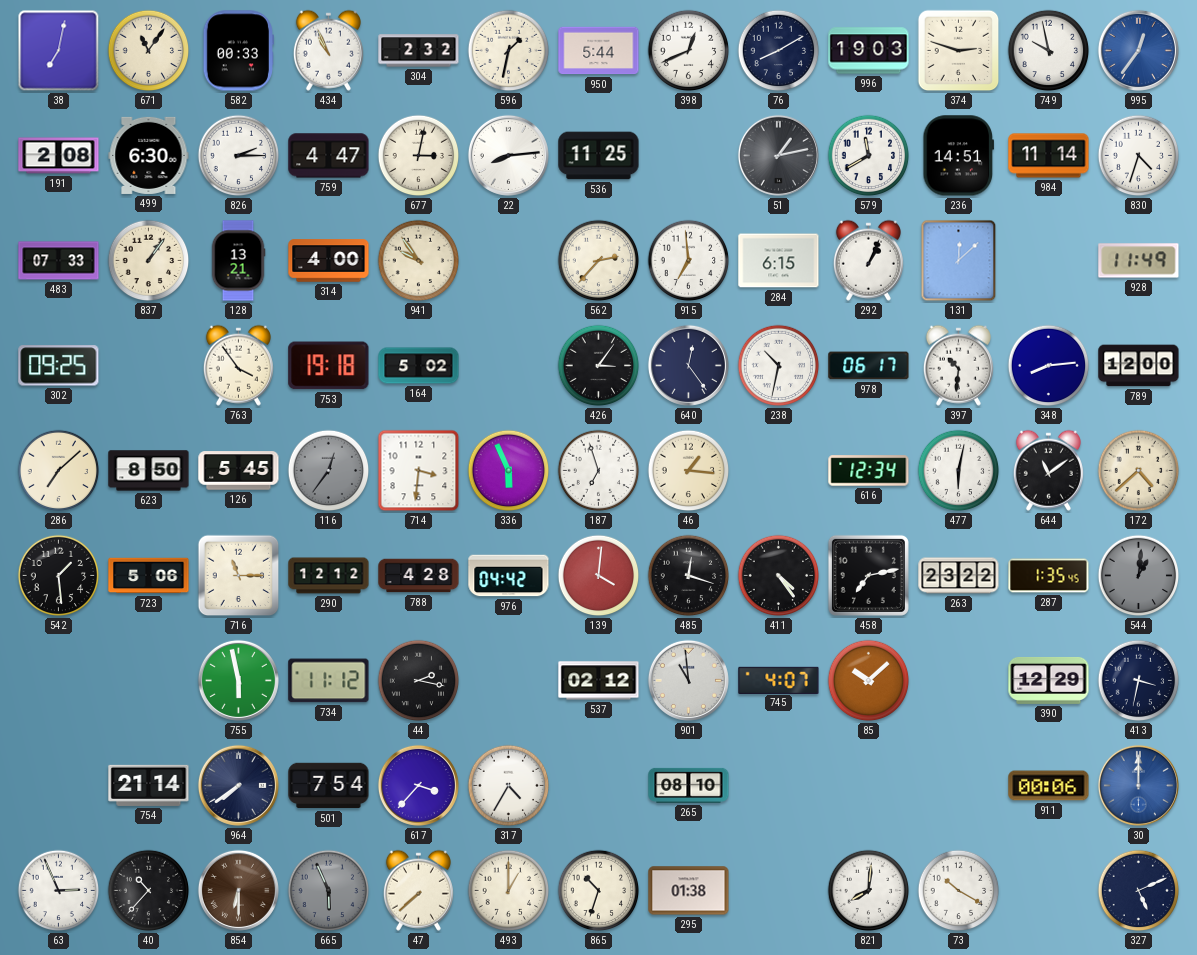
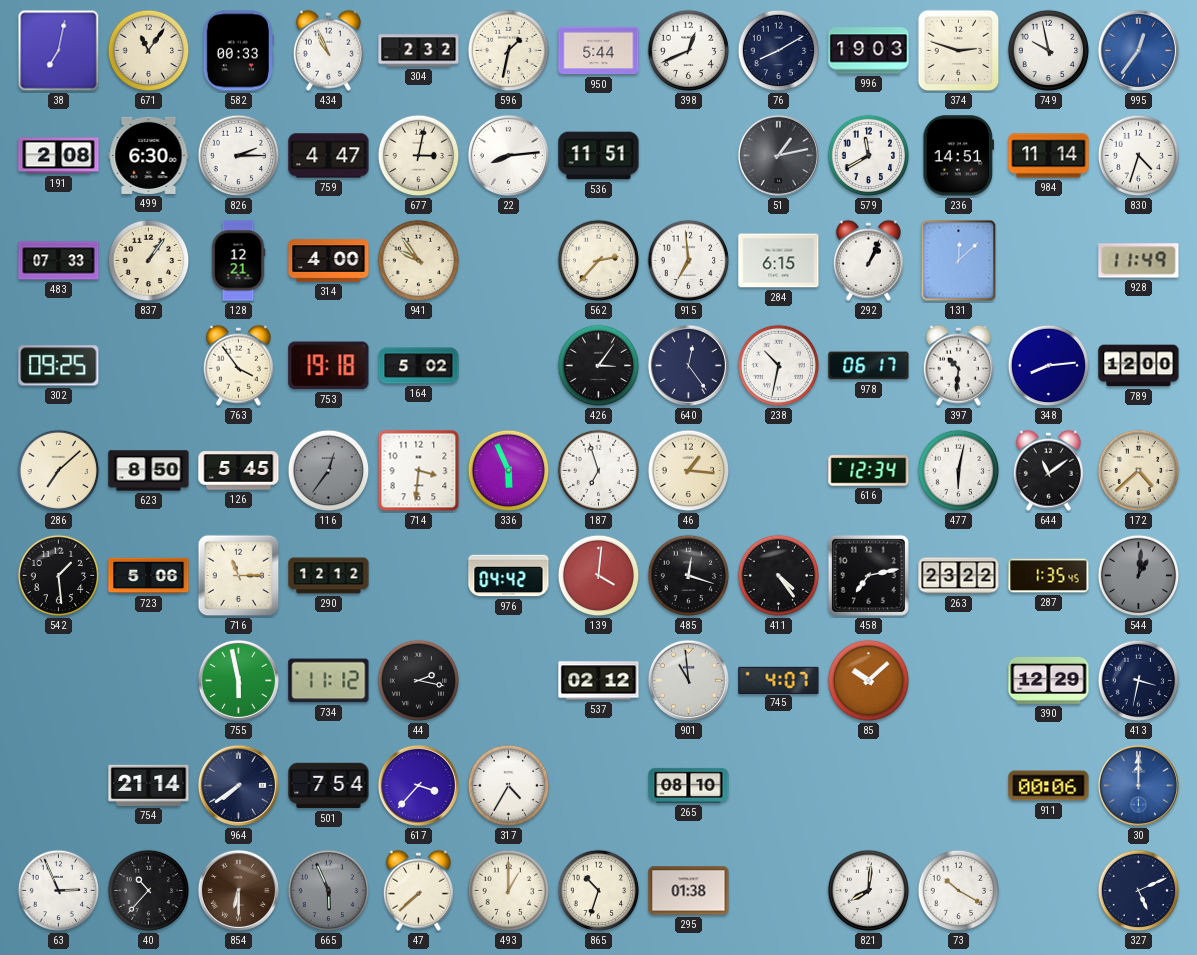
536: 11:25 -> 11:51
128: 13:21 -> 12:21
788: 4:28 -> none
